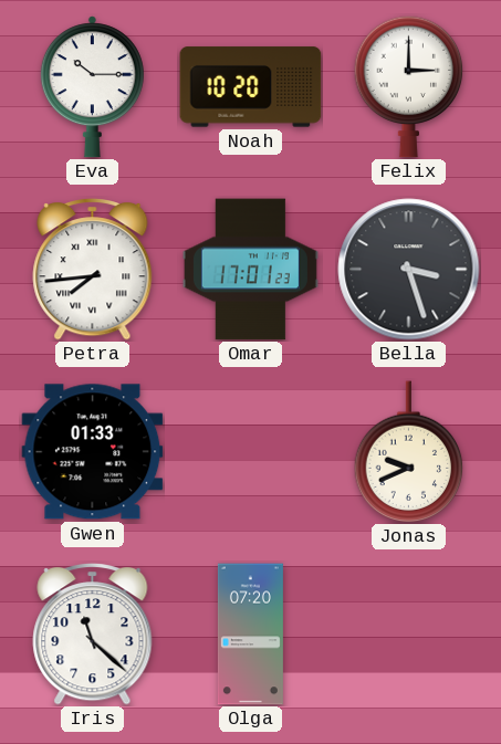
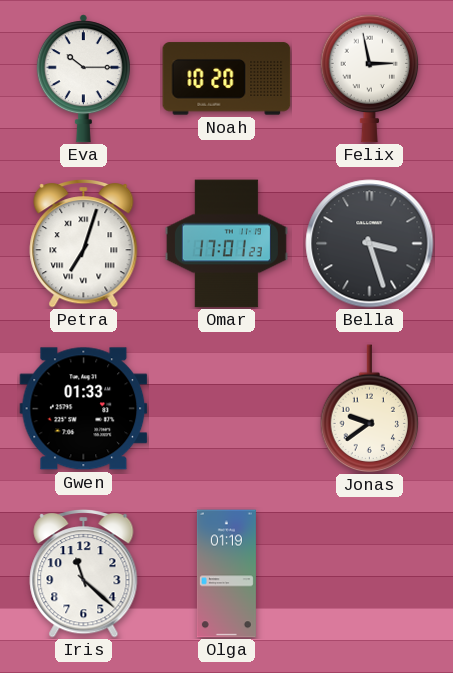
Felix: 3:00 -> 2:58
Petra: 7:44 -> 7:03
Jonas: 9:41 -> 9:39
Olga: 07:20 -> 01:19
